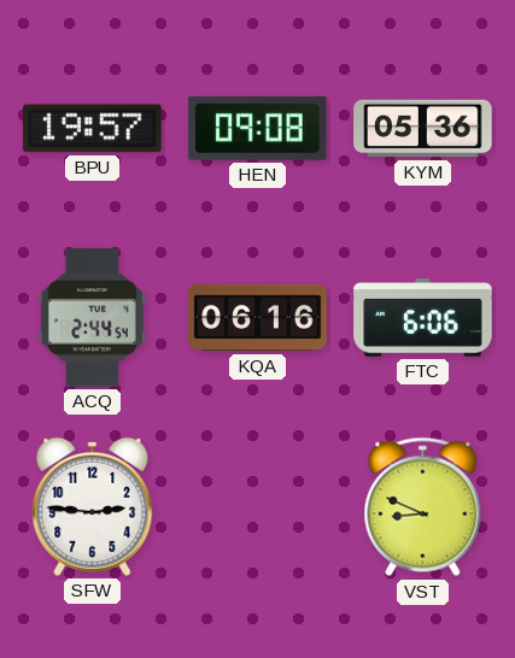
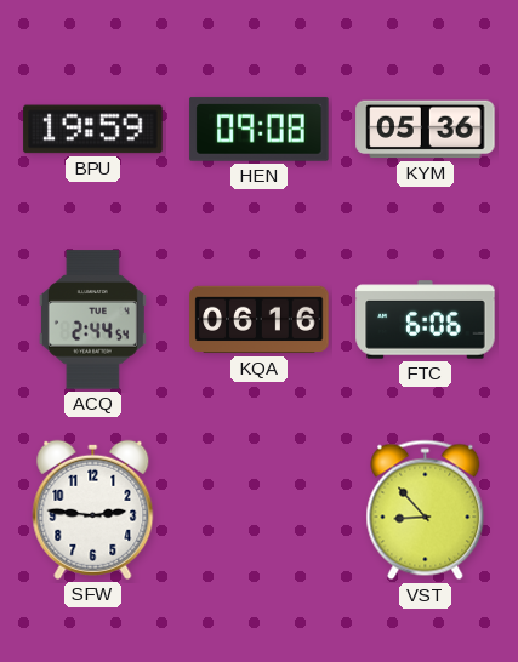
BPU: 19:57 -> 19:59
VST: 8:49 -> 8:53
